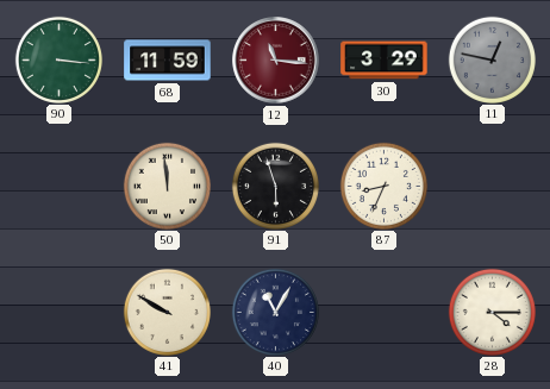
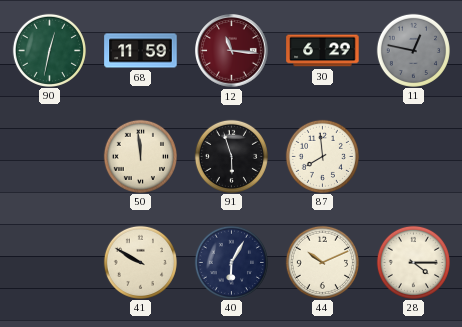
90: 3:16 -> 12:32
30: 3:29 -> 6:29
87: 8:34 -> 7:59
40: 11:05 -> 6:05
44: none -> 10:11
